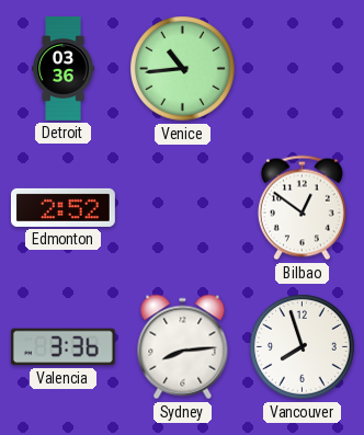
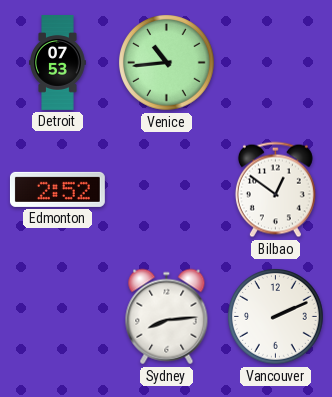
Detroit: 03:36 -> 07:53
Valencia: 3:36 -> none
Vancouver: 7:57 -> 2:11
